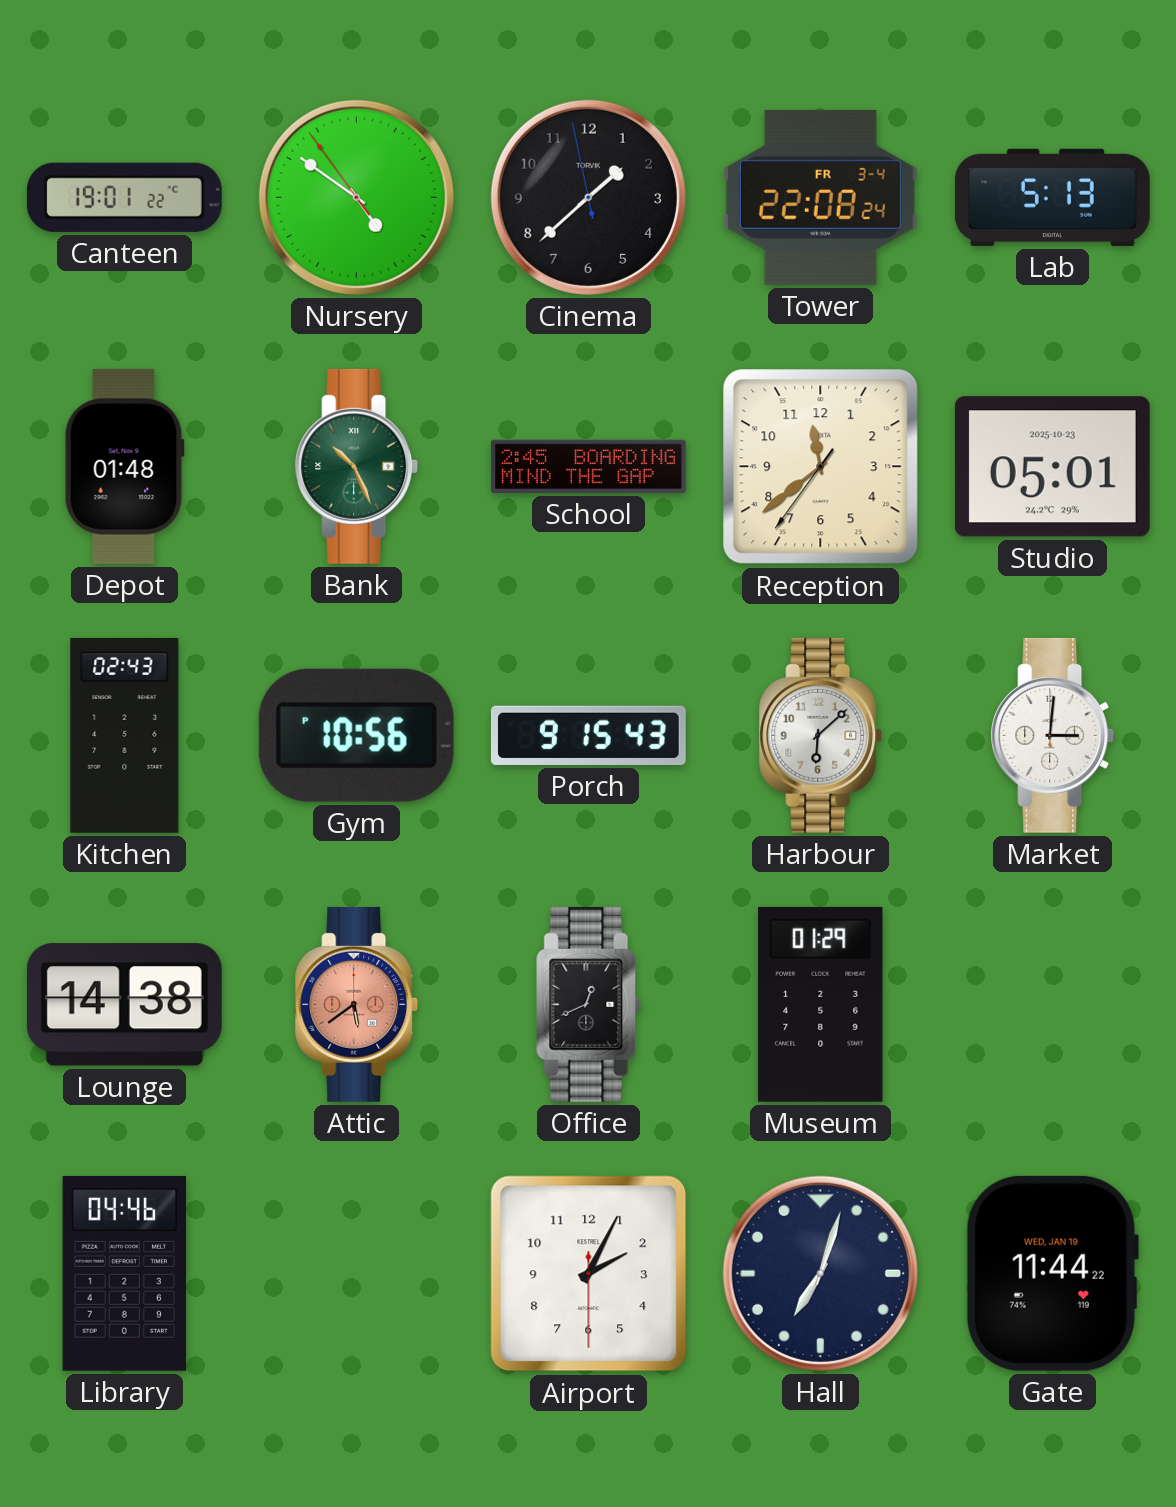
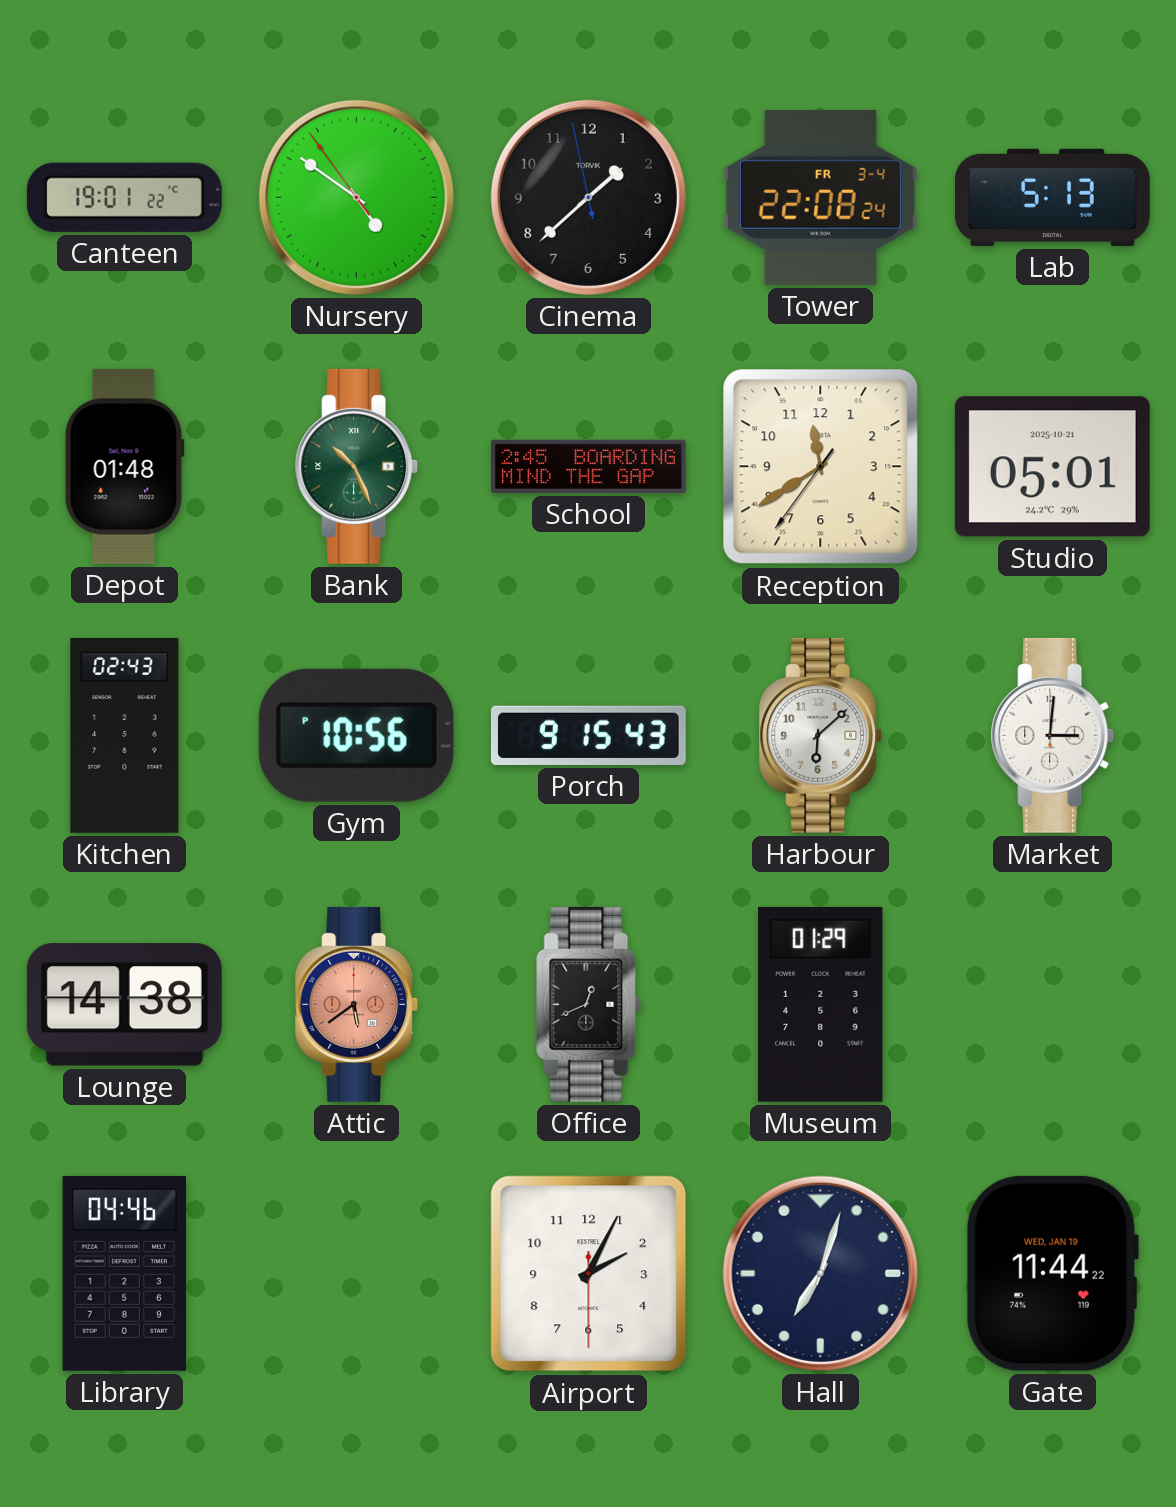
Reception: 11:38 -> 11:39
Studio date: 2025-10-23 -> 2025-10-21
